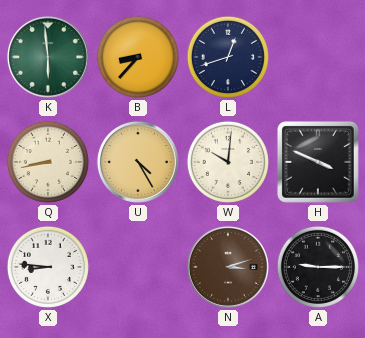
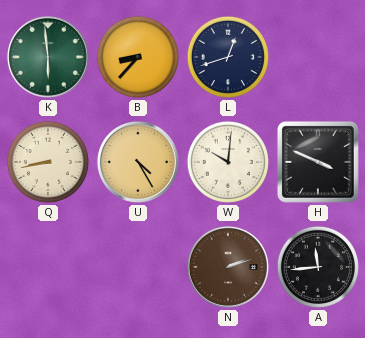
X: 8:46 -> none
N: 3:12 -> 2:12
A: 9:15 -> 11:44
